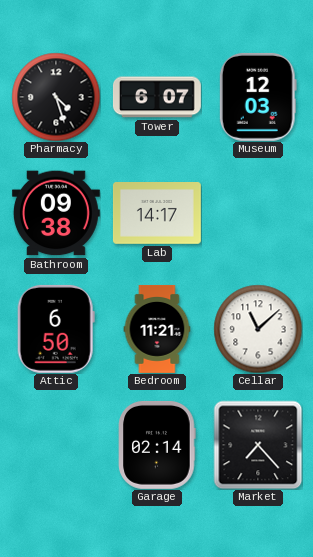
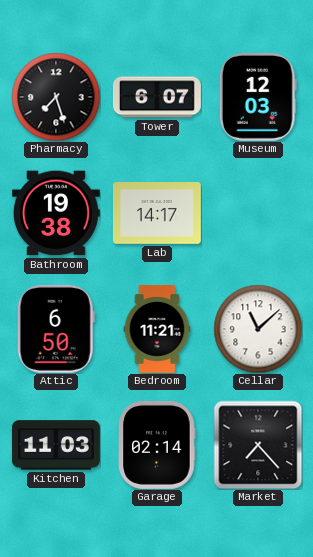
Pharmacy: 4:27 -> 7:27
Bathroom: 09:38 -> 19:38
Kitchen: none -> 11:03
